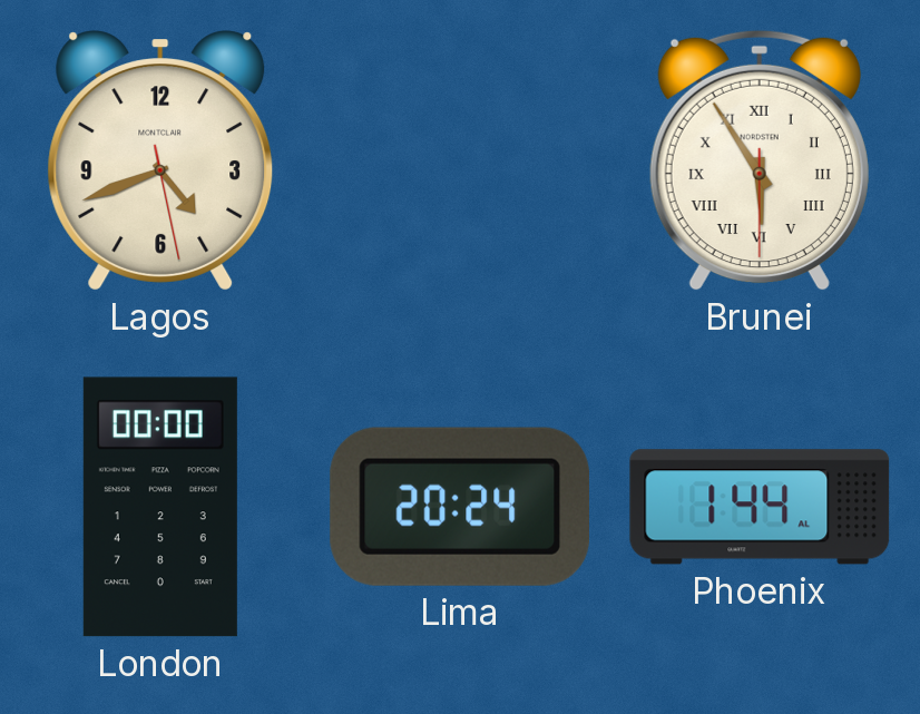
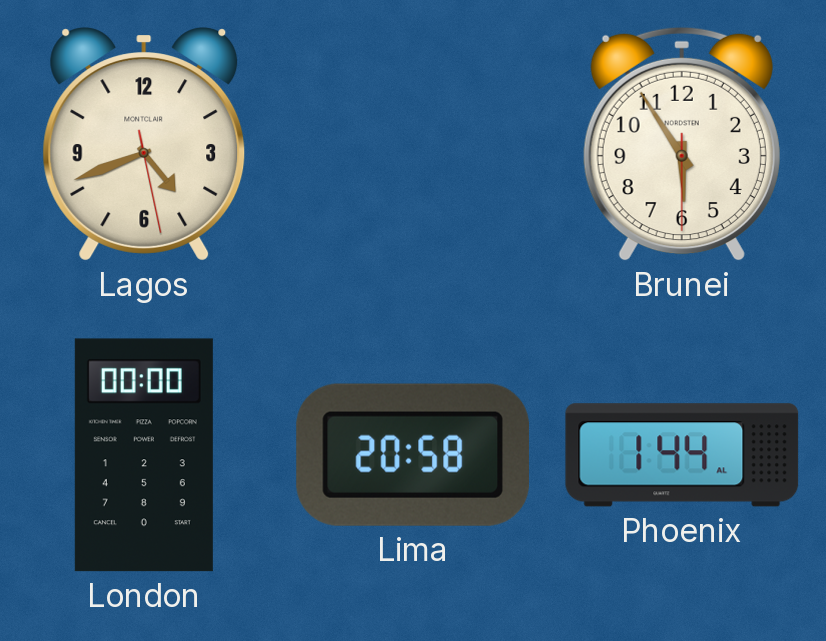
Brunei numerals: Roman -> Arabic
Lima: 20:24 -> 20:58
